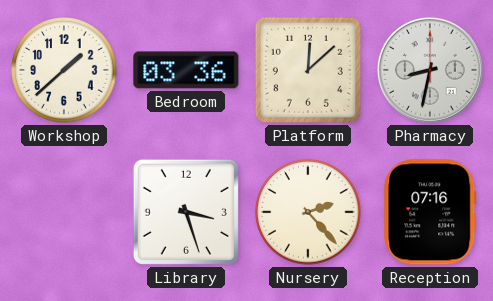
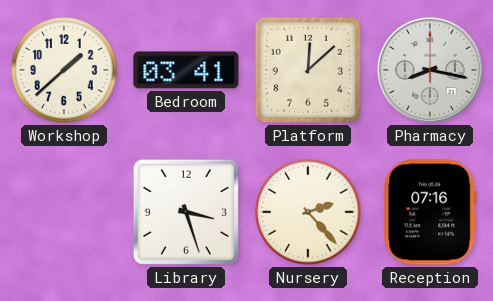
Bedroom: 03:36 -> 03:41
Pharmacy: 8:32 -> 8:17
